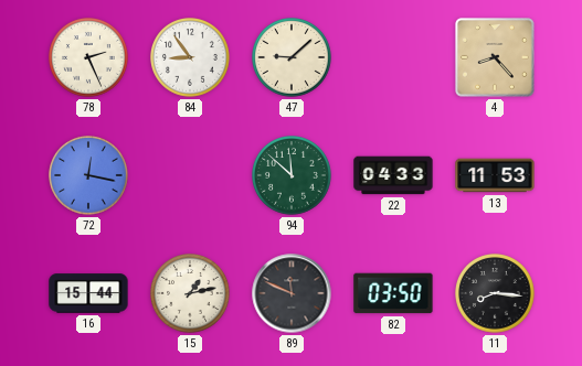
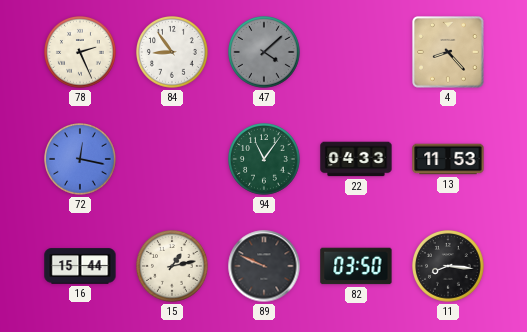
47: 9:08 -> 4:08
47 dial: cream -> grey
94: 11:52 -> 11:06
89: 11:49 -> 9:49
